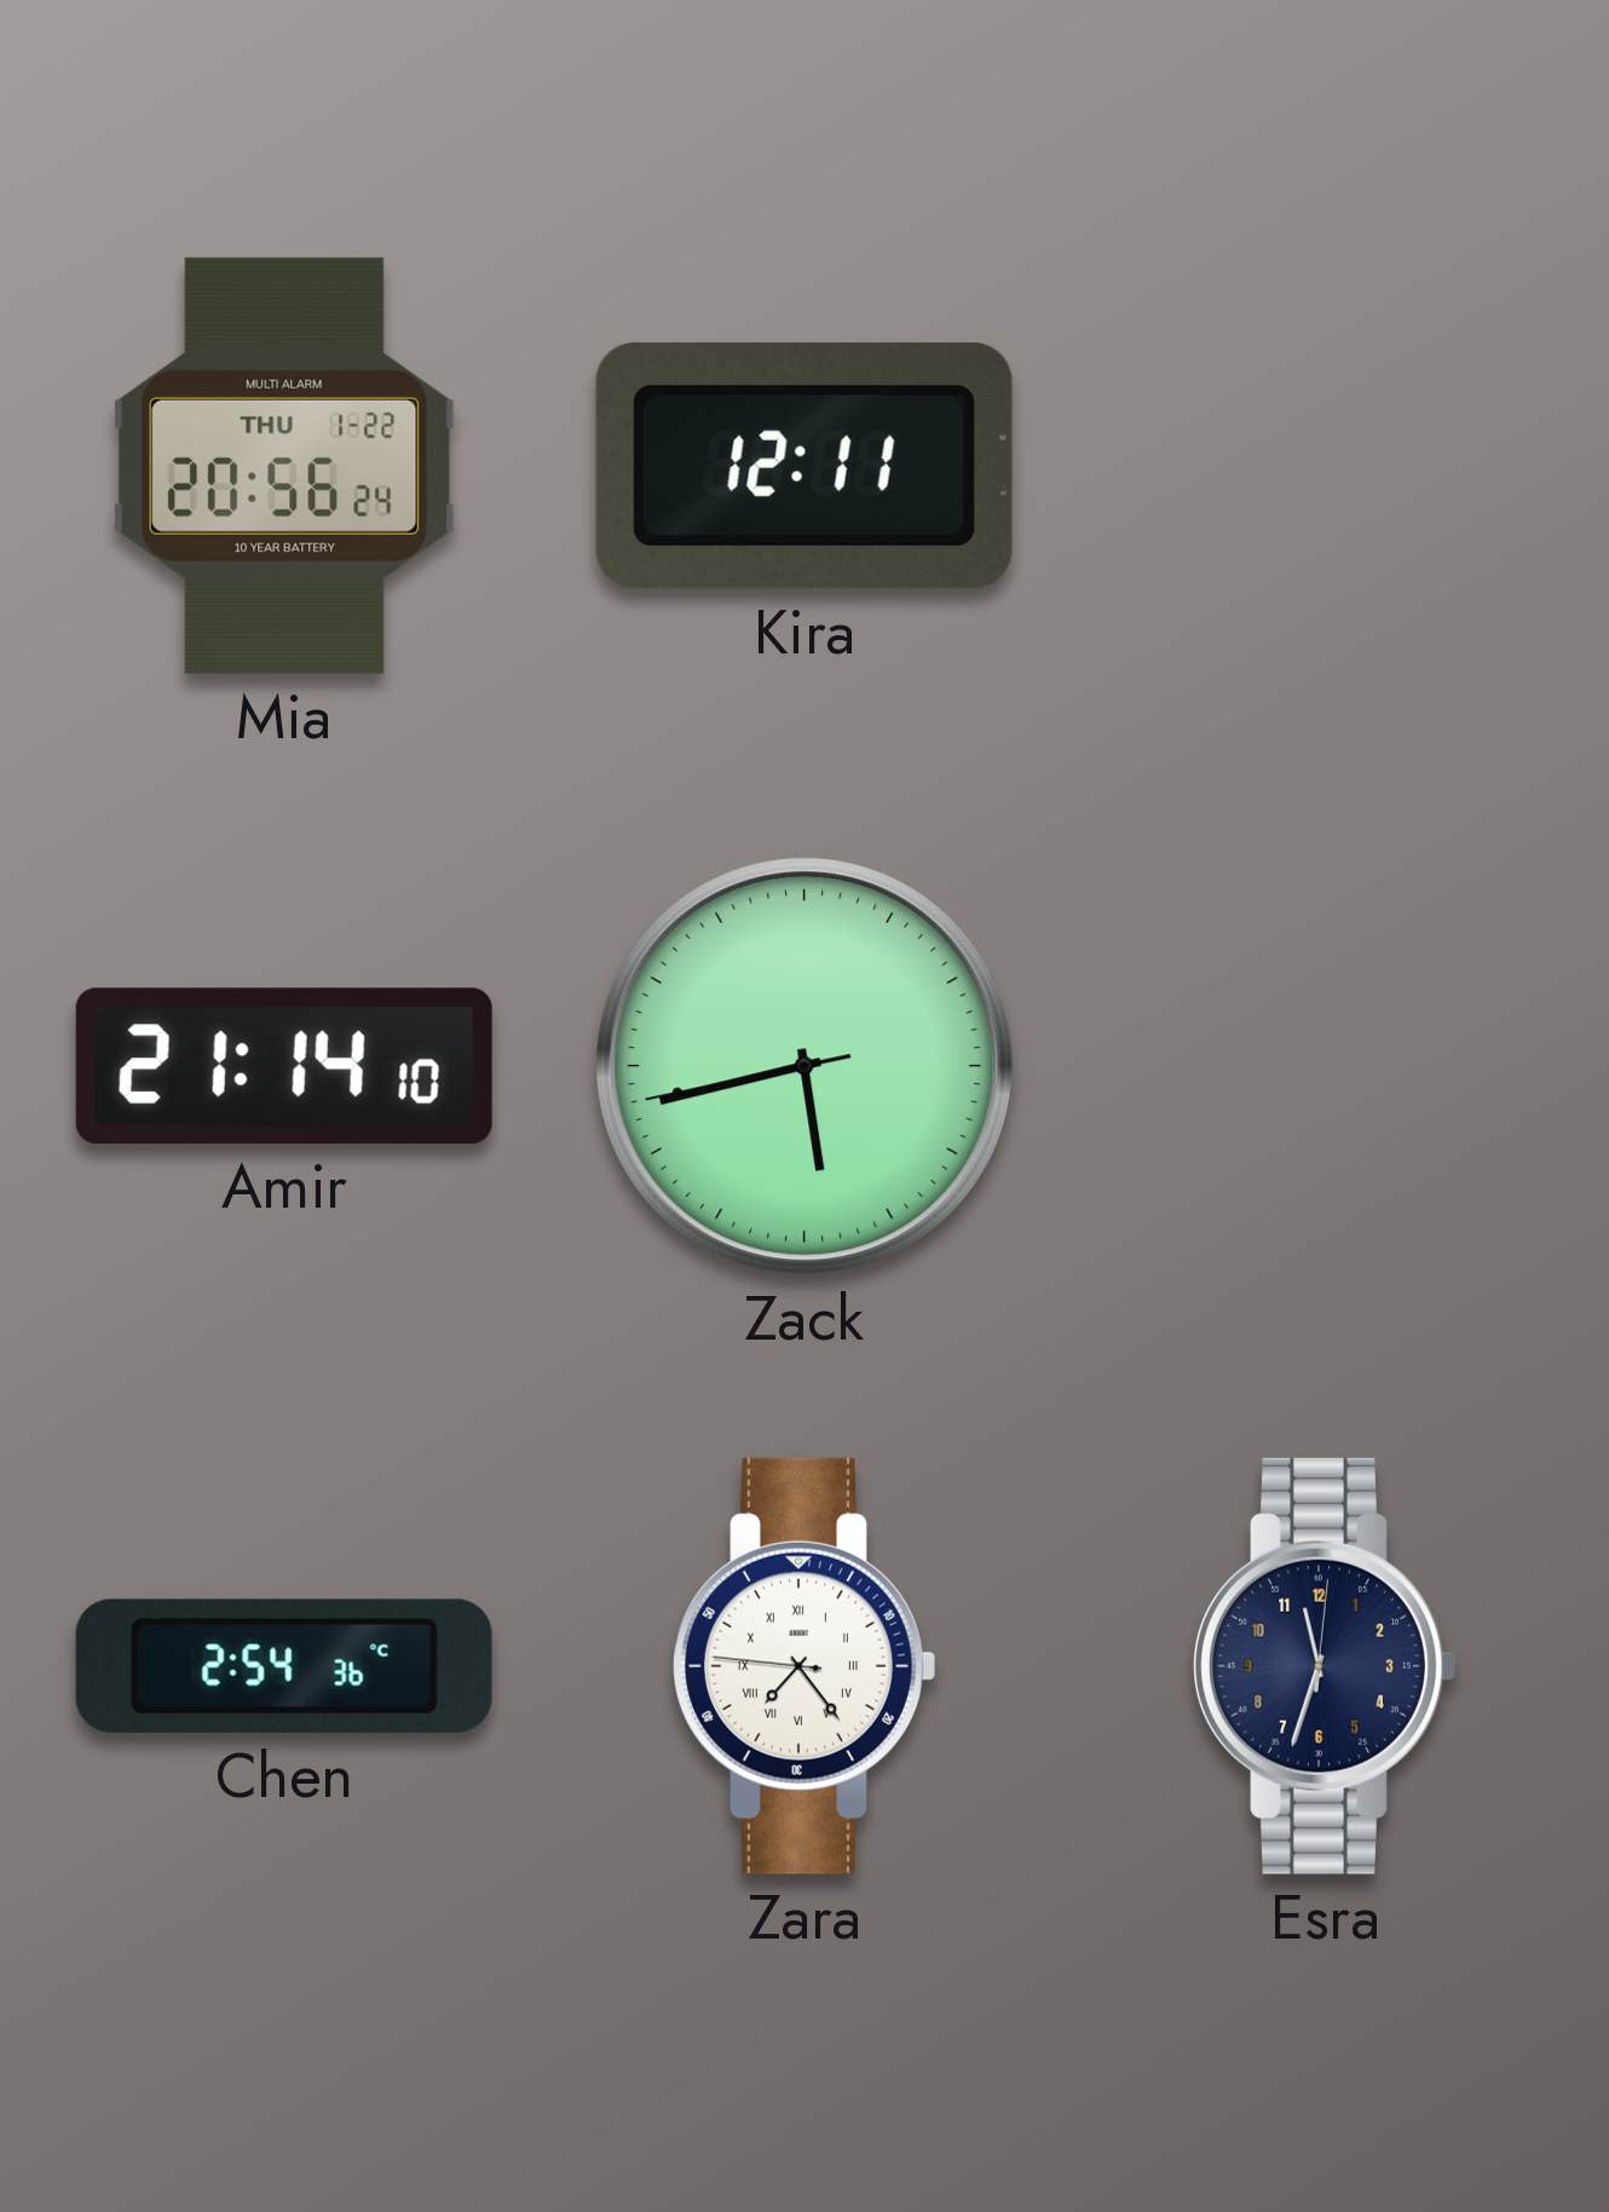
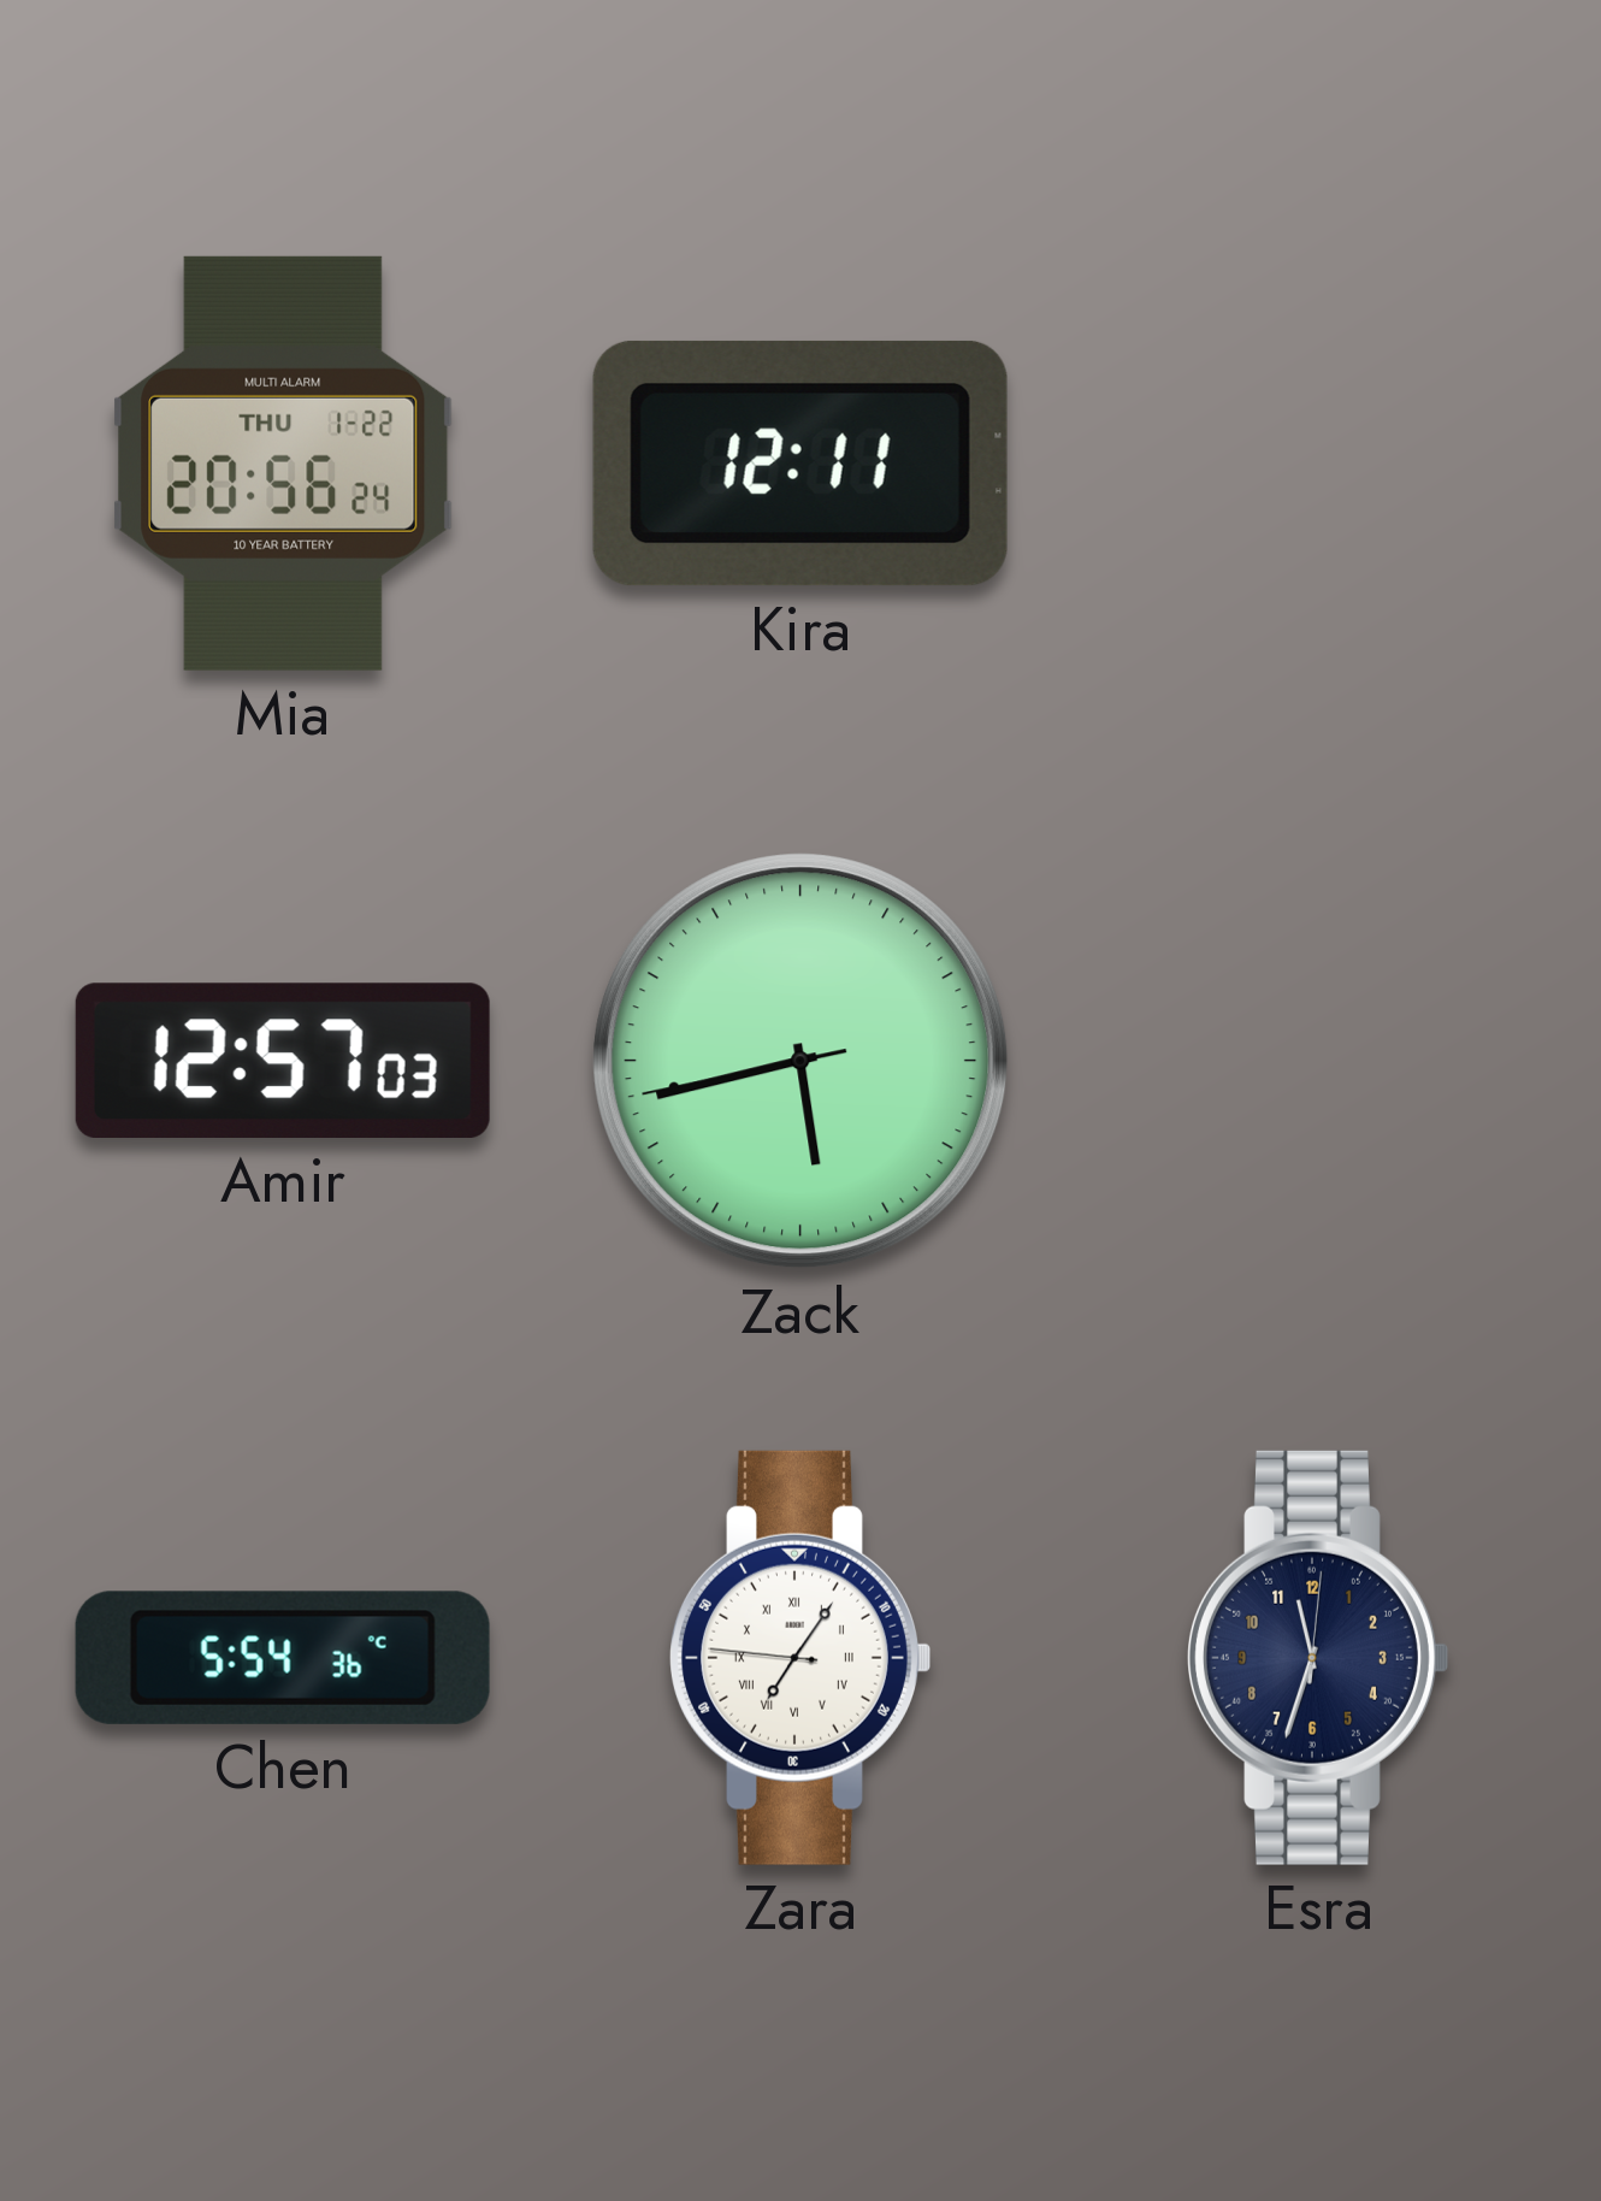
Amir: 21:14 -> 12:57
Chen: 2:54 -> 5:54
Zara: 7:23 -> 7:05
